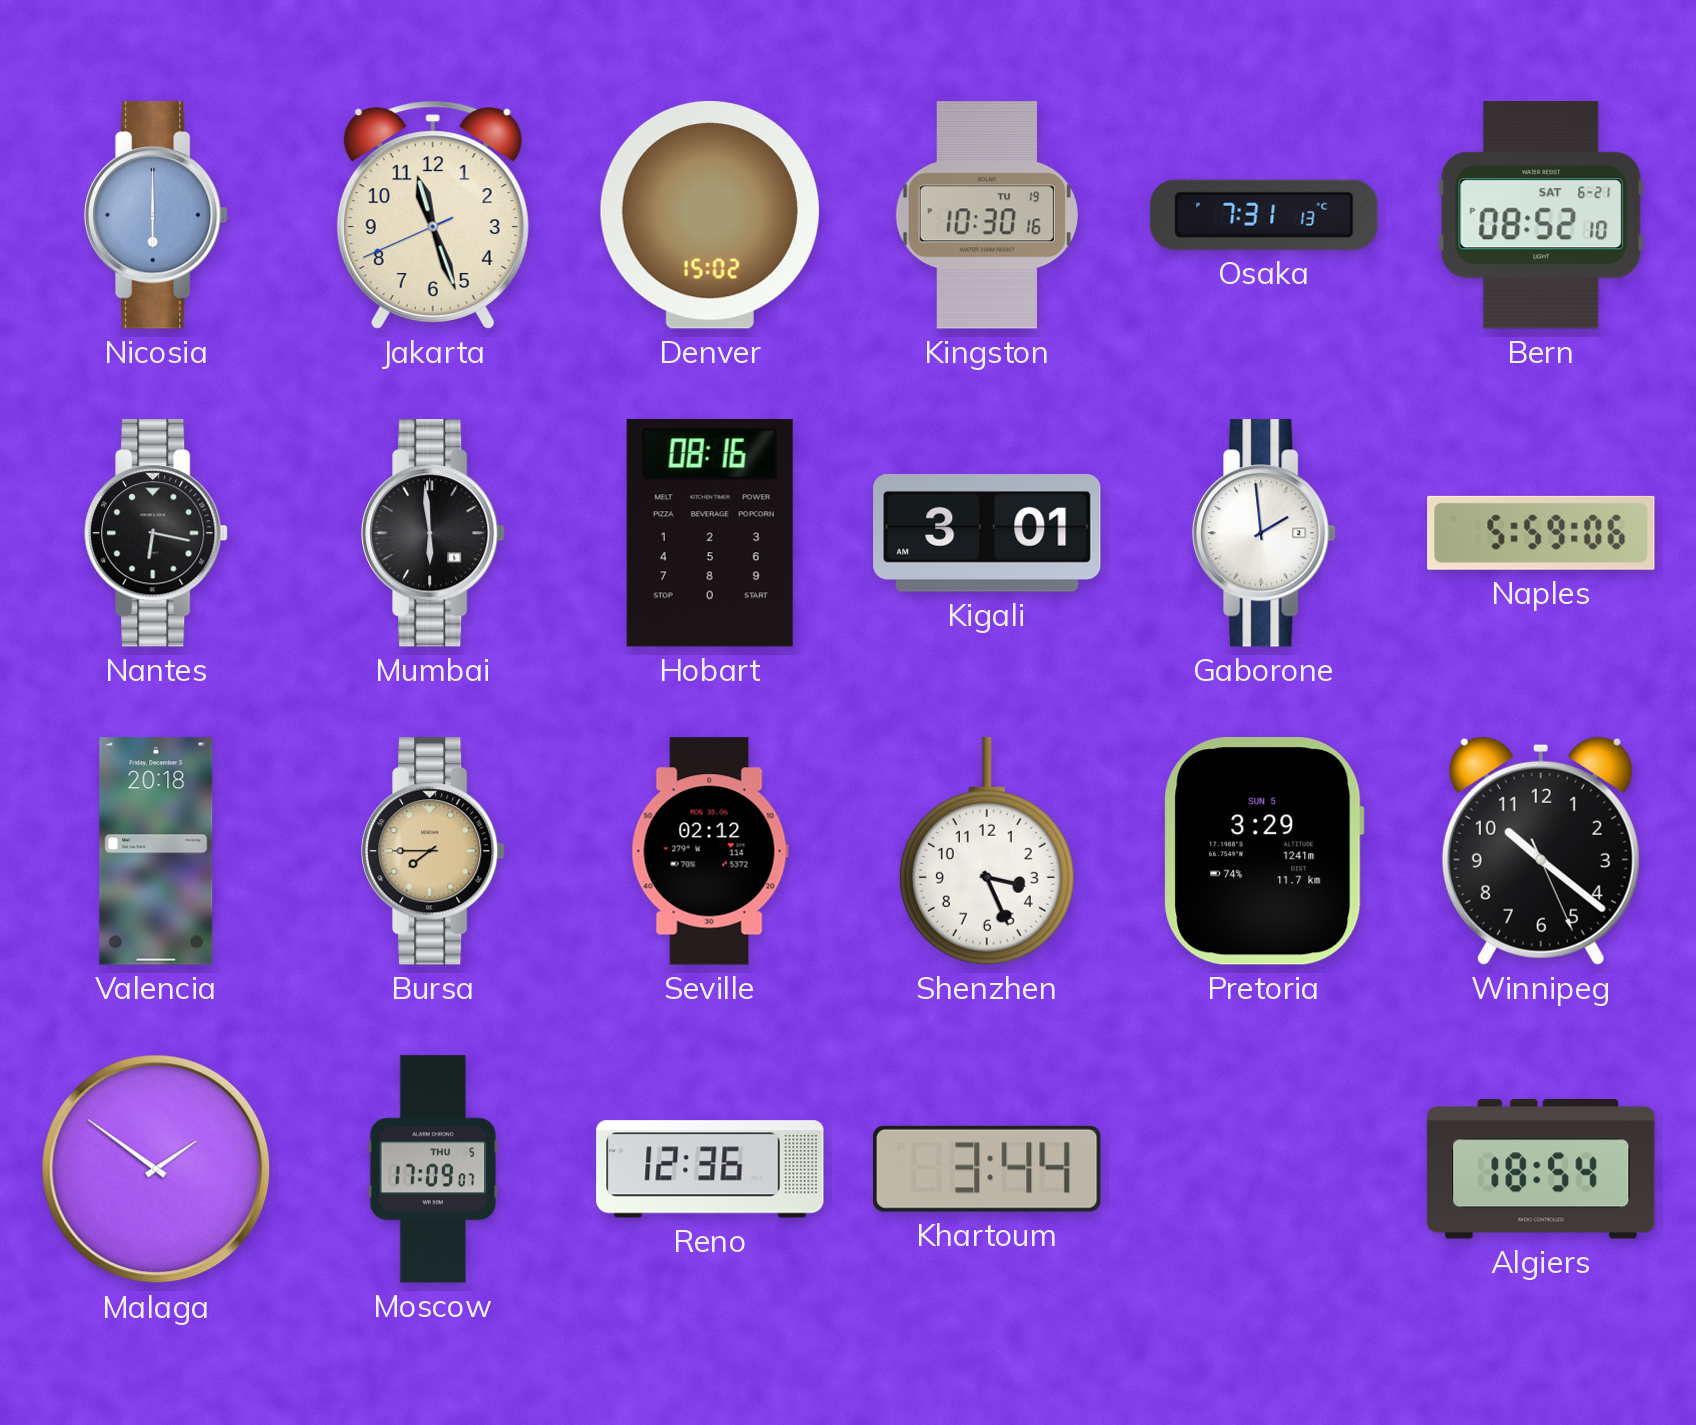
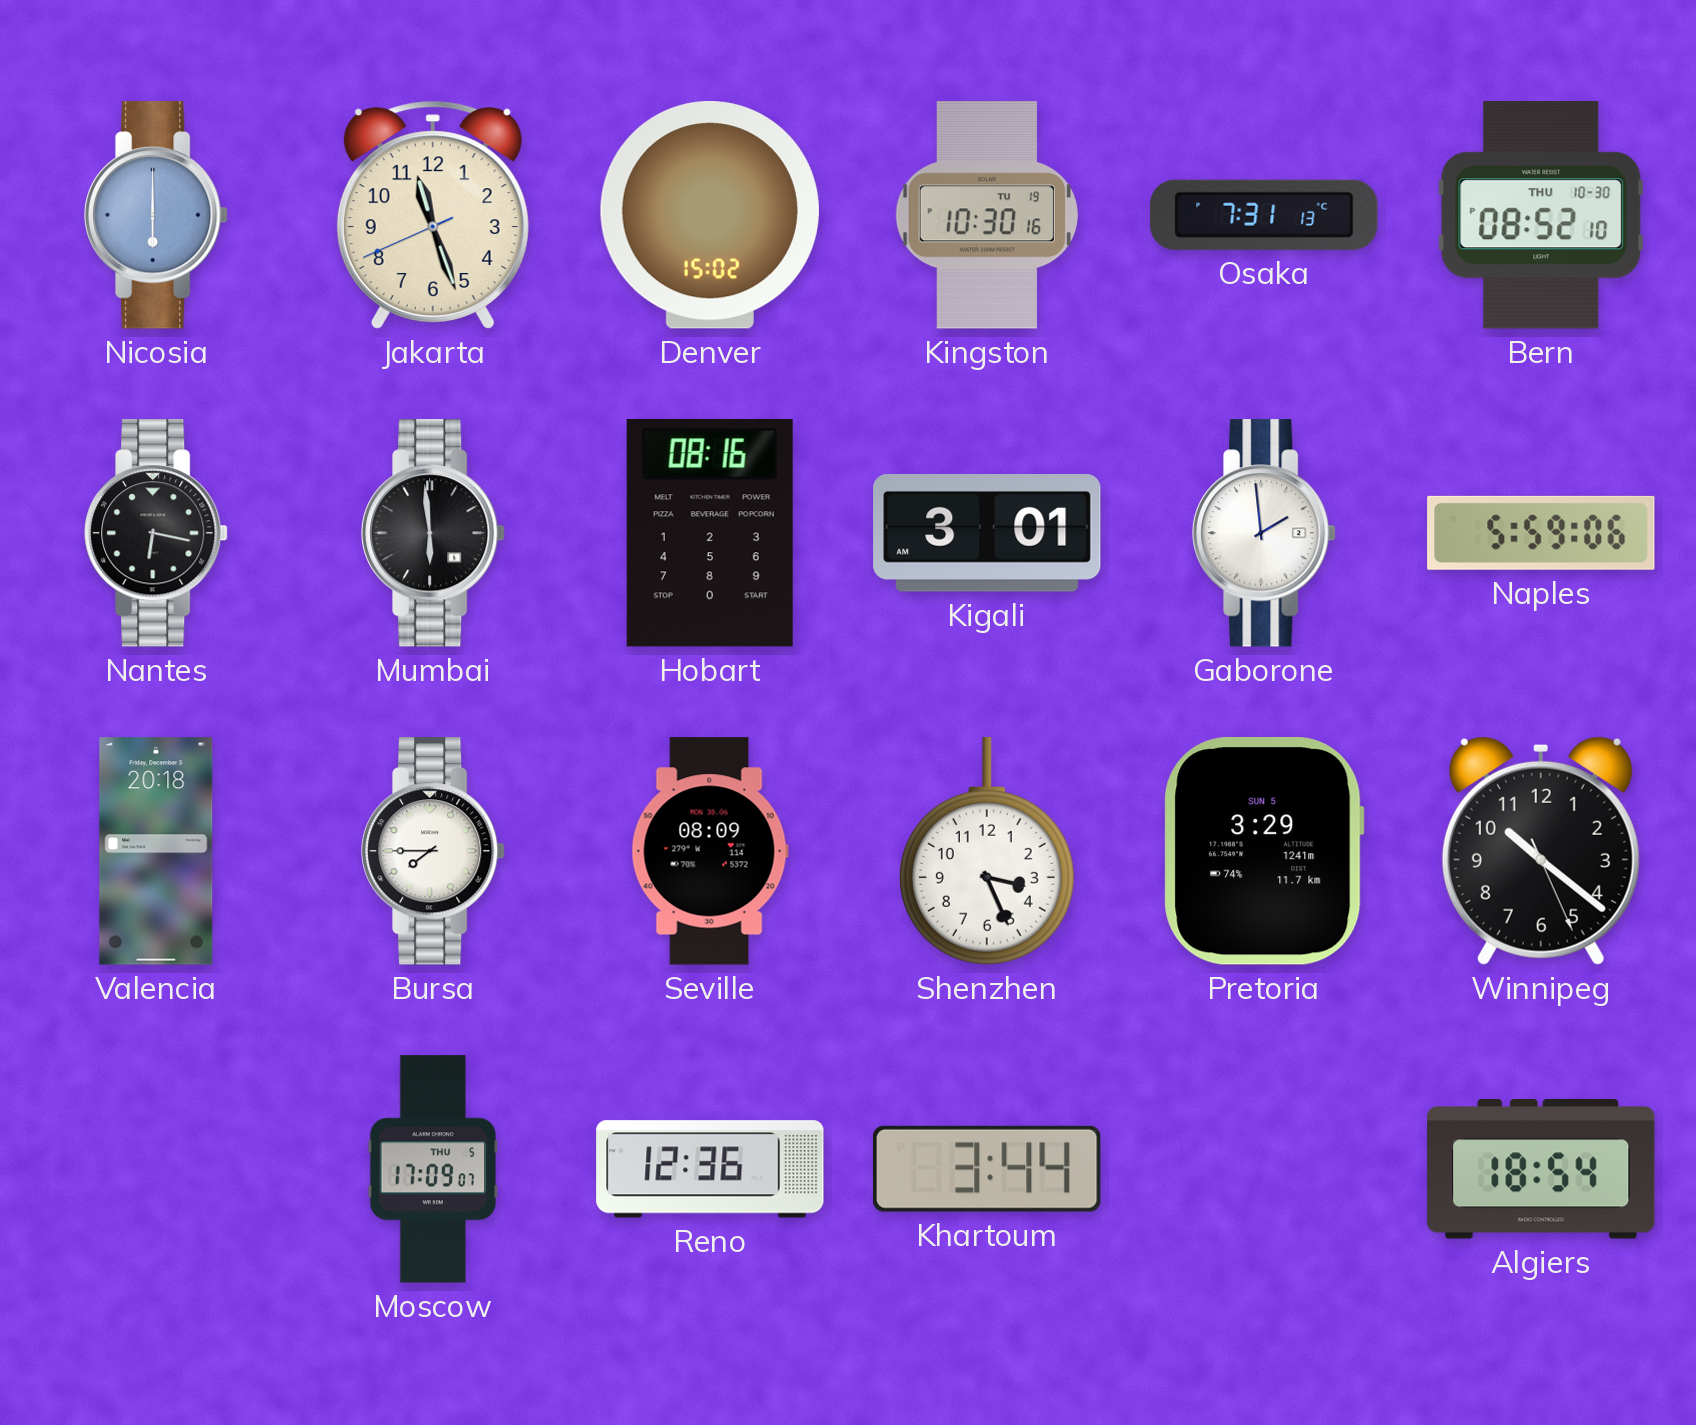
Bern date: SAT 6-21 -> THU 10-30
Bursa dial: champagne -> white
Seville: 02:12 -> 08:09
Malaga: 1:51 -> none
